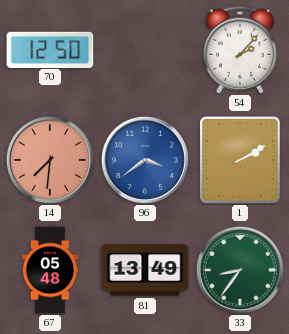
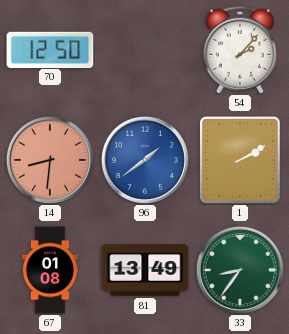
14: 7:31 -> 8:31
96: 3:39 -> 1:39
67: 05:48 -> 01:08
